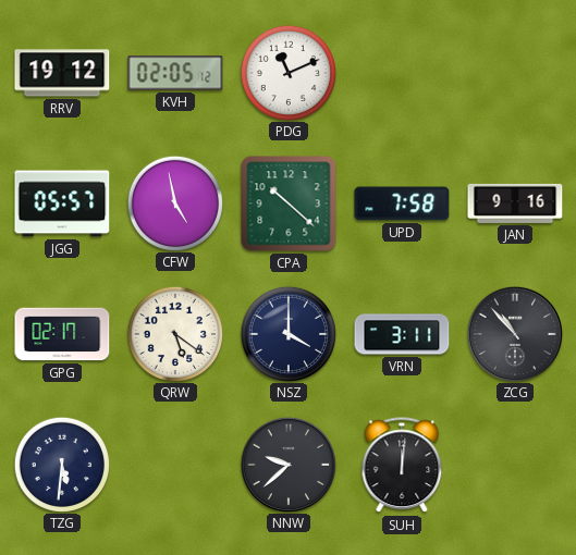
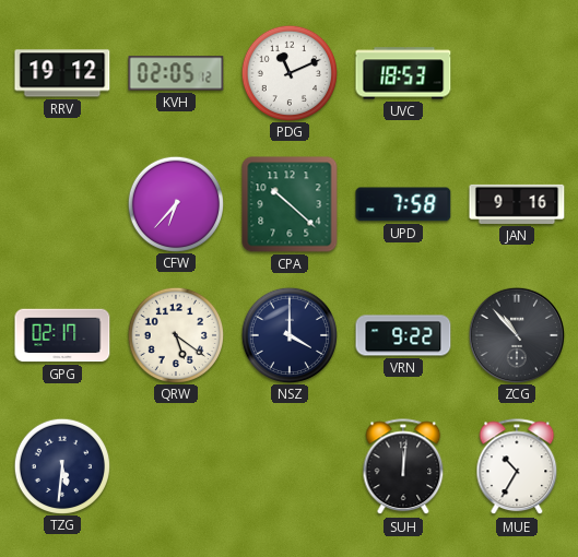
UVC: none -> 18:53
JGG: 05:57 -> none
CFW: 4:58 -> 6:37
VRN: 3:11 -> 9:22
NNW: 9:38 -> none
MUE: none -> 10:35
